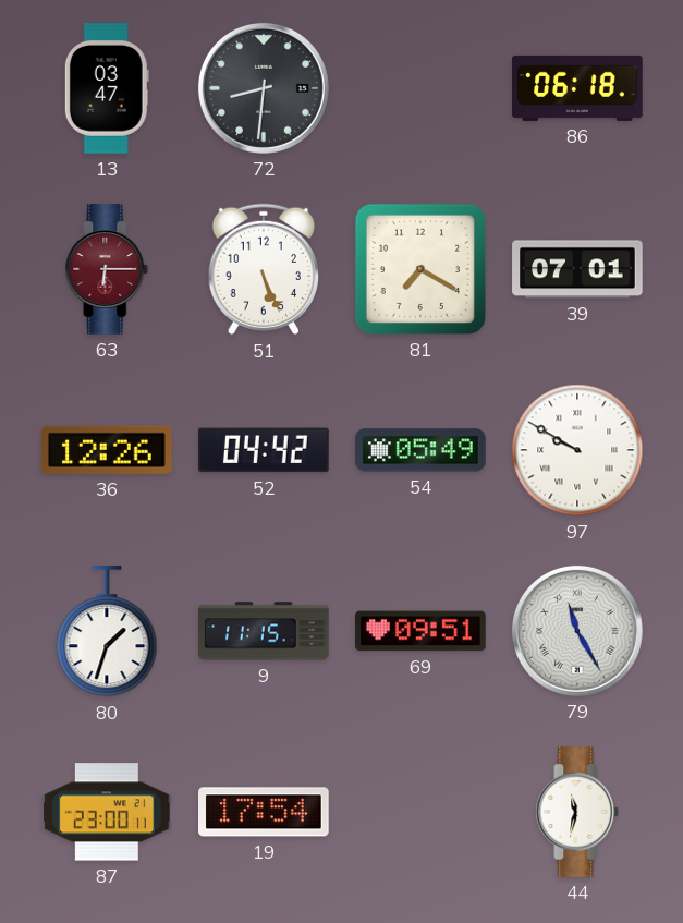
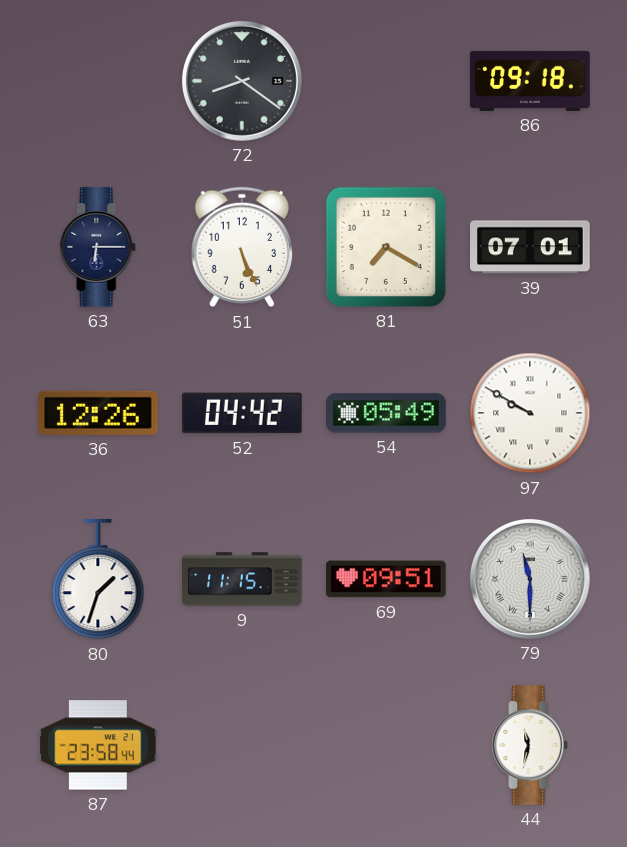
13: 03:47 -> none
72: 8:31 -> 8:21
86: 06:18 -> 09:18
63 dial: burgundy -> navy
79: 11:25 -> 11:30
87: 23:00 -> 23:58
19: 17:54 -> none
